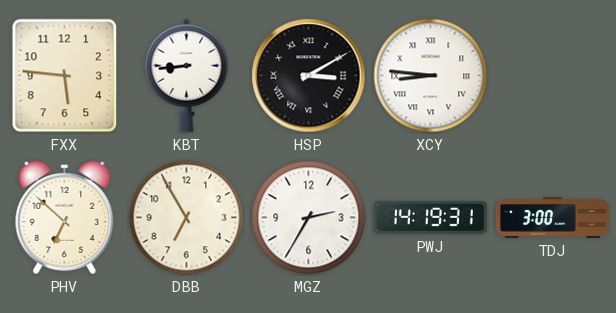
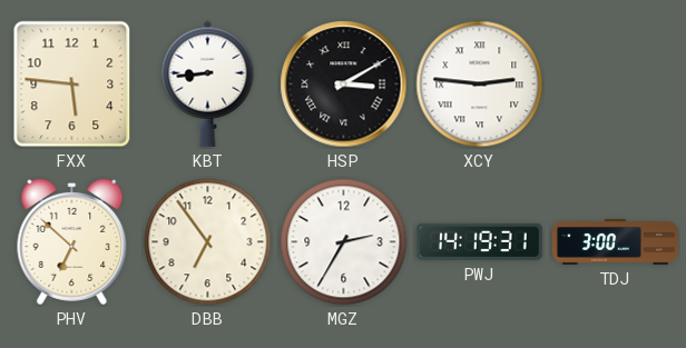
XCY: 8:46 -> 2:46
DBB: 6:55 -> 6:54
